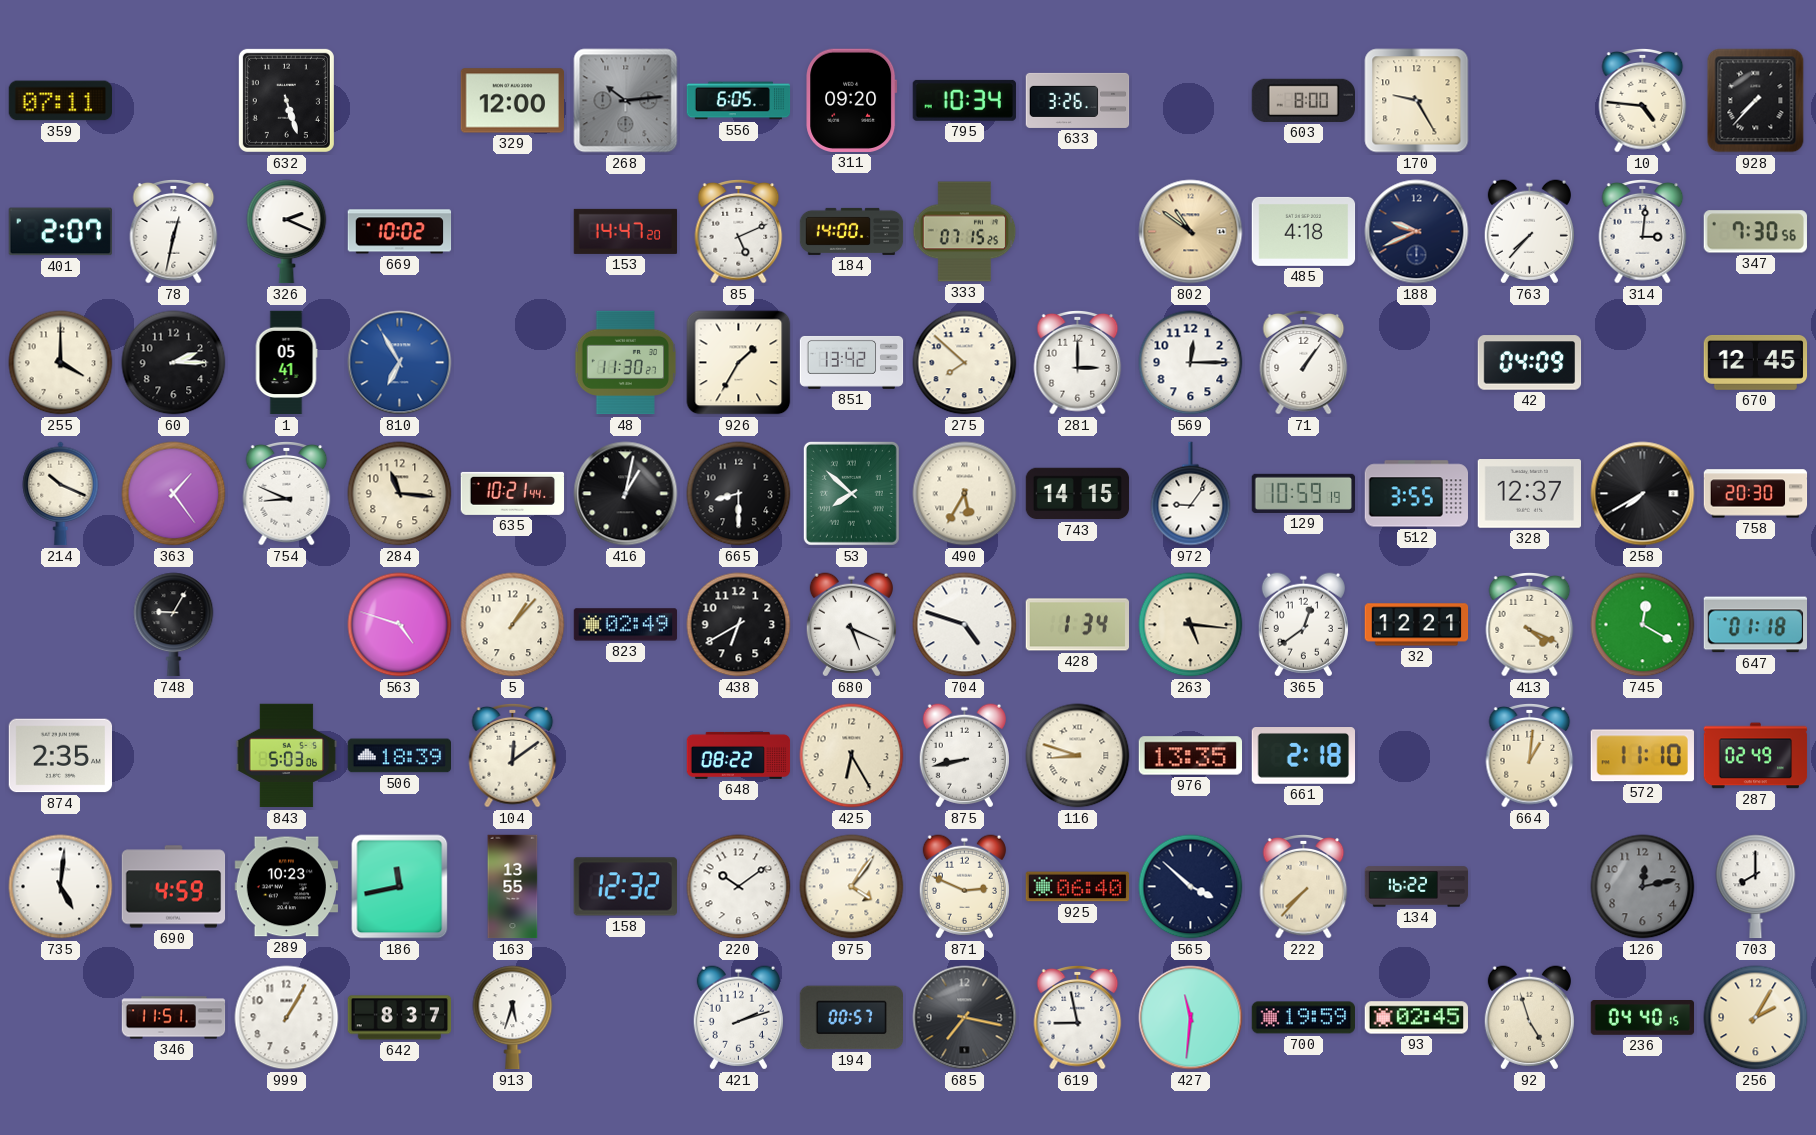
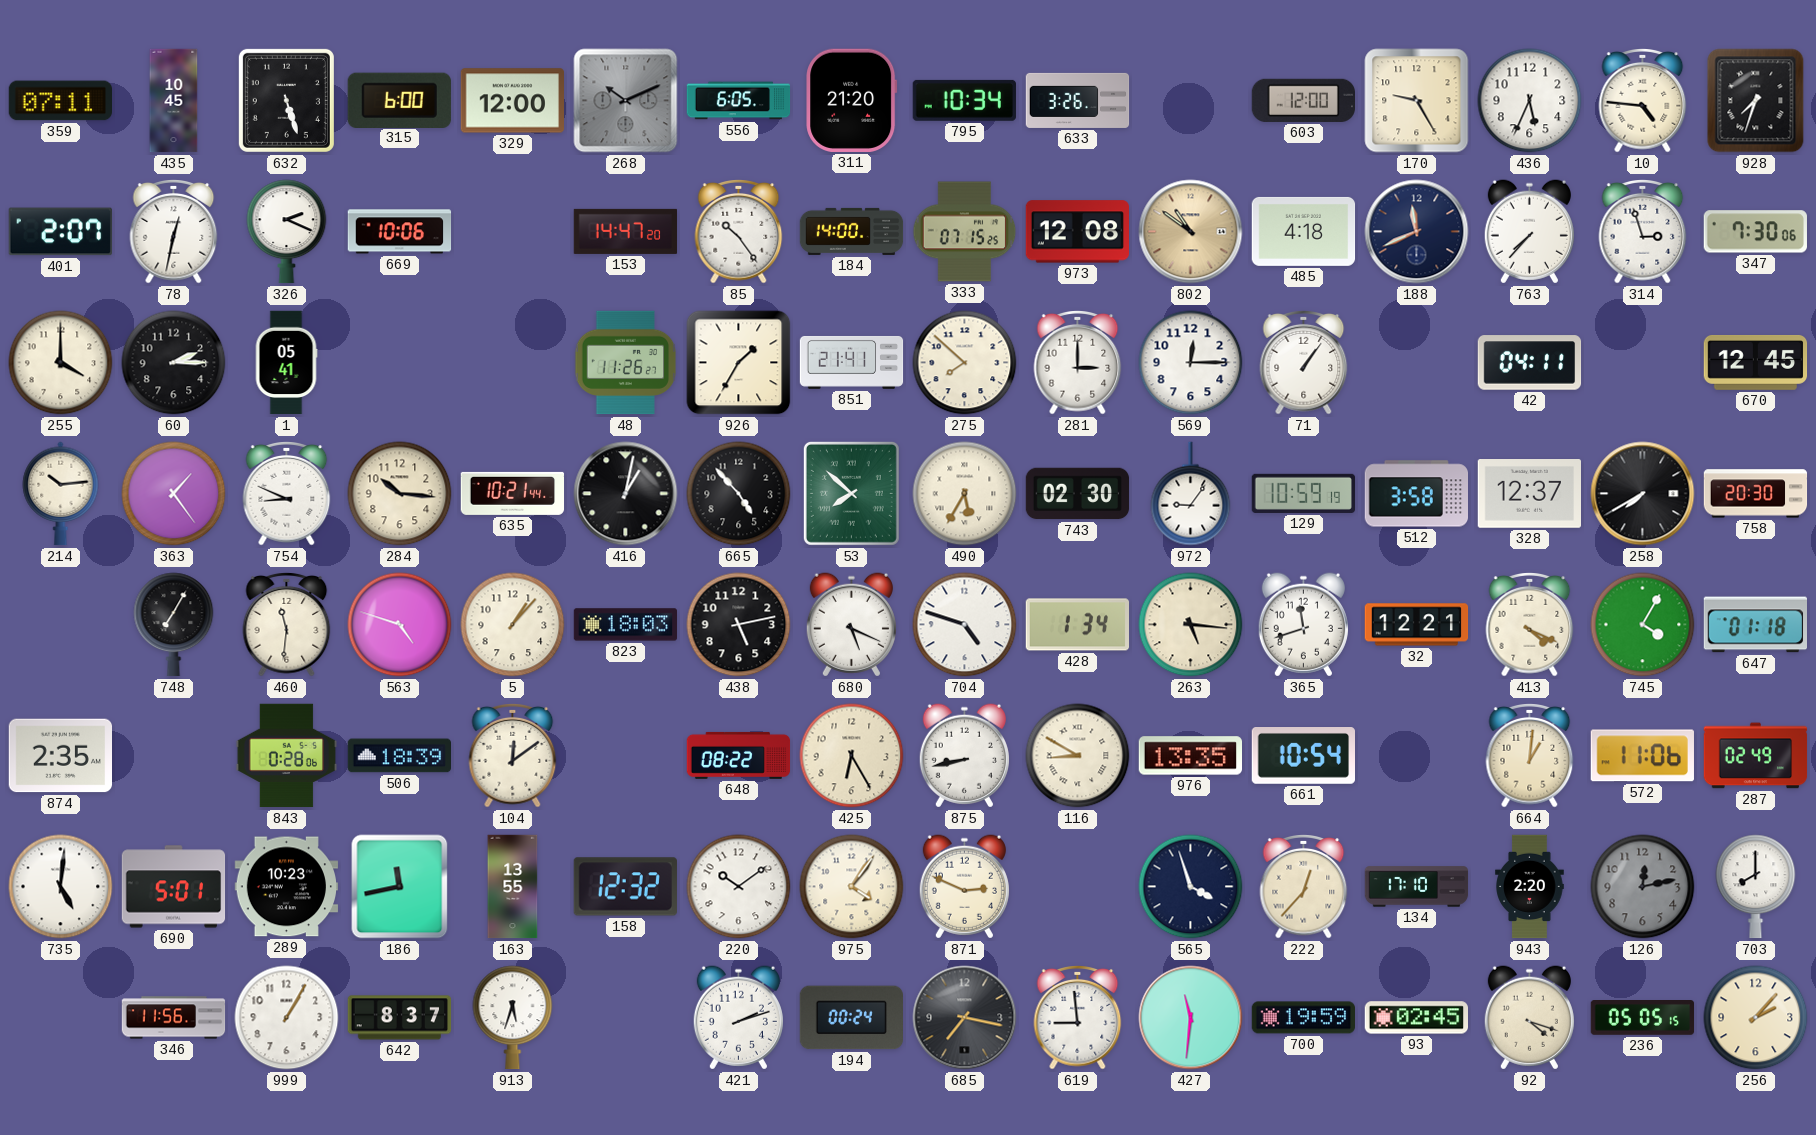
435: none -> 10:45
315: none -> 6:00
268: 10:14 -> 10:11
311: 09:20 -> 21:20
603: 8:00 -> 12:00
436: none -> 5:34
928: 7:37 -> 7:33
669: 10:02 -> 10:06
85: 5:11 -> 10:24
973: none -> 12:08
188: 9:41 -> 11:41
314: 3:01 -> 2:57
347: 7:30:56 -> 7:30:06
810: 6:55 -> none
48: 11:30 -> 11:26
851: 13:42 -> 21:41
42: 04:09 -> 04:11
214: 10:19 -> 10:14
284: 11:16 -> 10:16
665: 8:30 -> 4:53
743: 14:15 -> 02:30
512: 3:55 -> 3:58
748: 9:05 -> 7:05
460: none -> 11:31
823: 02:49 -> 18:03
438: 6:40 -> 5:13
365: 12:39 -> 11:42
745: 12:20 -> 4:05
843: 5:03 -> 0:28
116: 8:48 -> 8:50
661: 2:18 -> 10:54
572: 11:10 -> 11:06
690: 4:59 -> 5:01
925: 06:40 -> none
565: 3:52 -> 3:57
222: 7:37 -> 12:37
134: 16:22 -> 17:10
943: none -> 2:20
346: 11:51 -> 11:56
194: 00:57 -> 00:24
619: 8:58 -> 8:59
92: 4:57 -> 4:18
236: 04:40 -> 05:05
256: 2:05 -> 2:07
